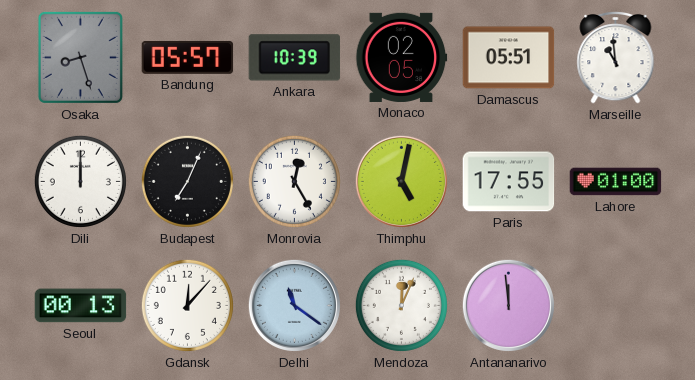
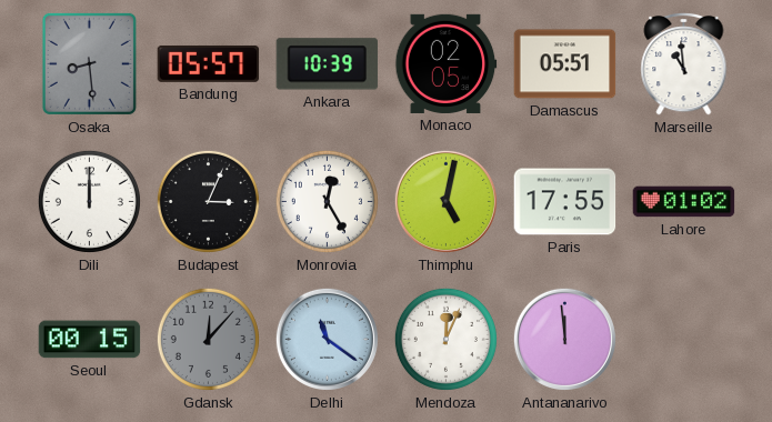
Osaka: 8:27 -> 8:29
Budapest: 7:04 -> 3:04
Lahore: 01:00 -> 01:02
Seoul: 00:13 -> 00:15
Gdansk dial: white -> grey
